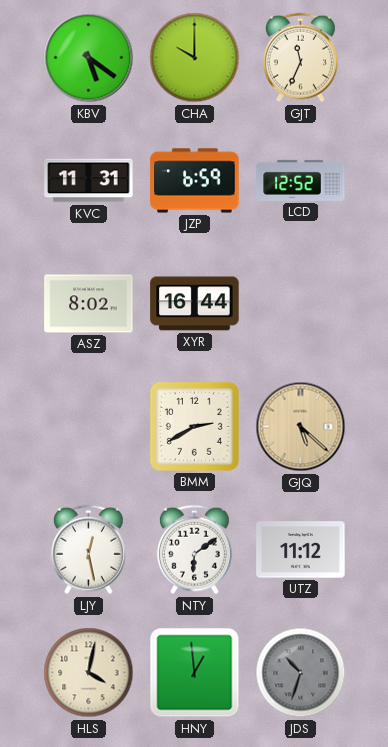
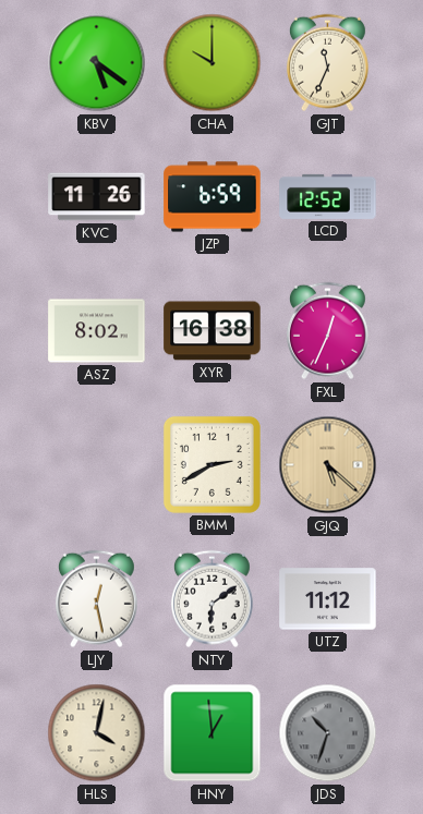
KVC: 11:31 -> 11:26
XYR: 16:44 -> 16:38
FXL: none -> 12:34
